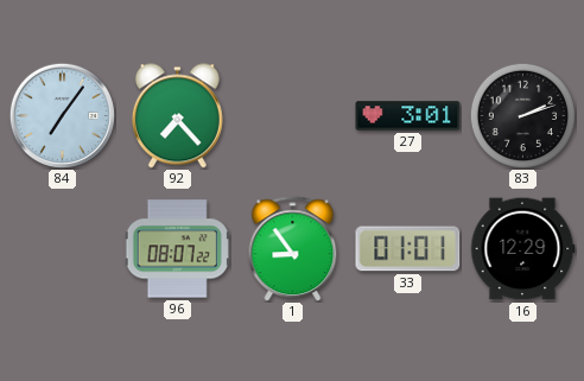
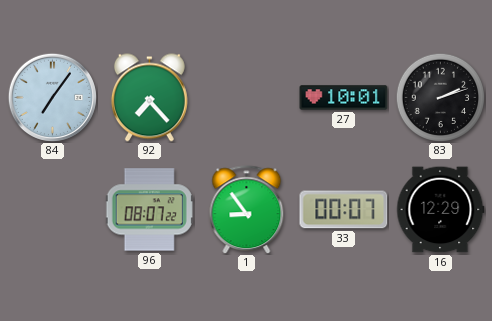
27: 3:01 -> 10:01
33: 01:01 -> 00:07
